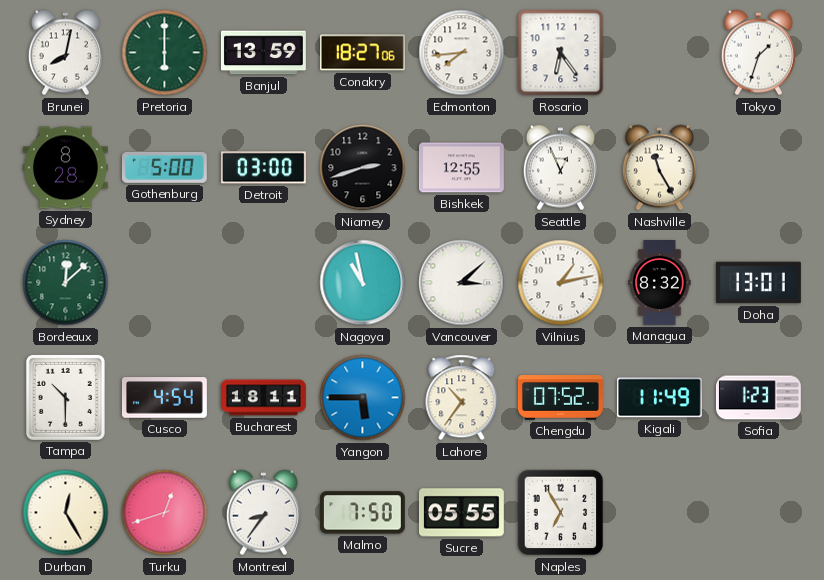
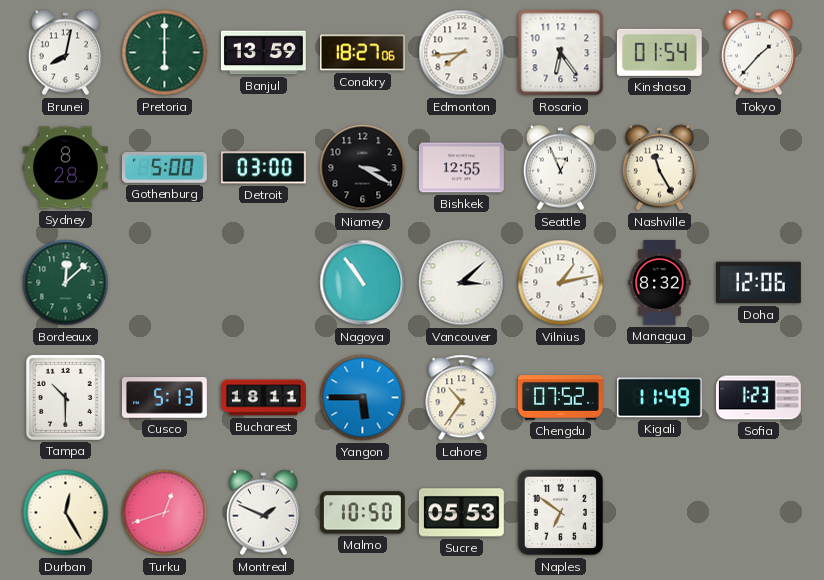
Kinshasa: none -> 01:54
Tokyo: 1:33 -> 1:37
Niamey: 2:42 -> 3:20
Nagoya: 10:58 -> 10:54
Doha: 13:01 -> 12:06
Cusco: 4:54 -> 5:13
Montreal: 8:36 -> 1:49
Malmo: 7:50 -> 10:50
Sucre: 05:55 -> 05:53
Naples: 6:55 -> 6:51
